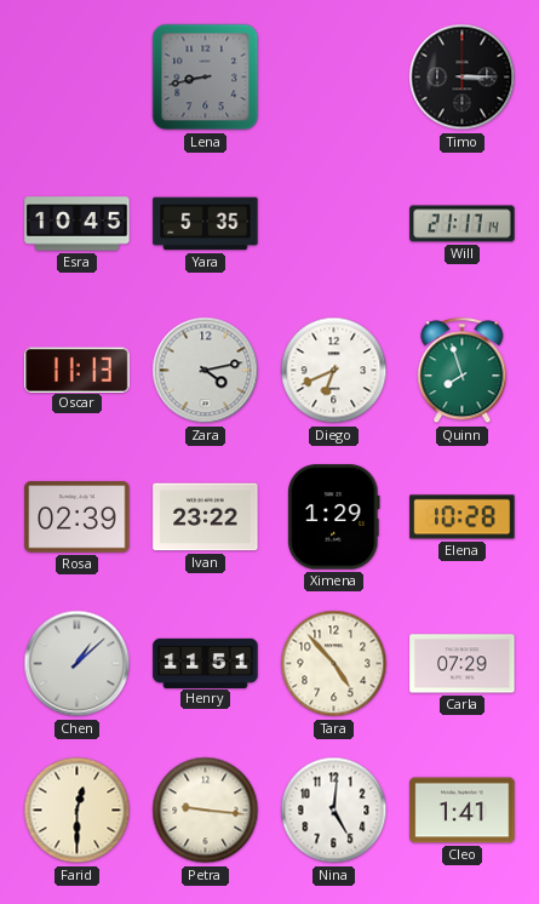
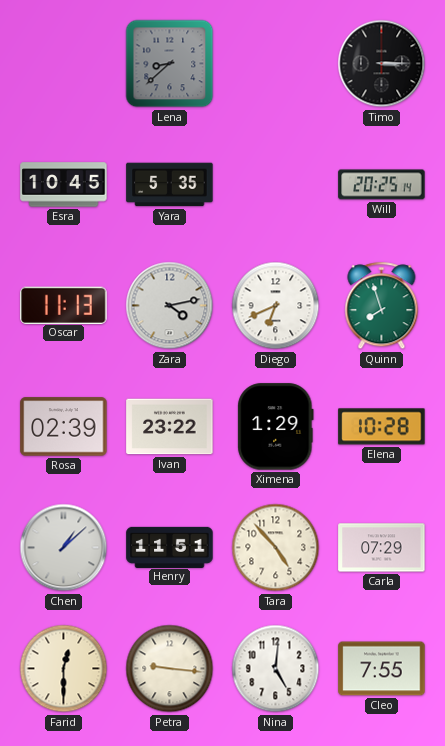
Lena: 8:43 -> 8:38
Will: 21:17 -> 20:25
Cleo: 1:41 -> 7:55
